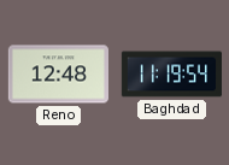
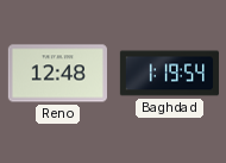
Baghdad: 11:19 -> 1:19
